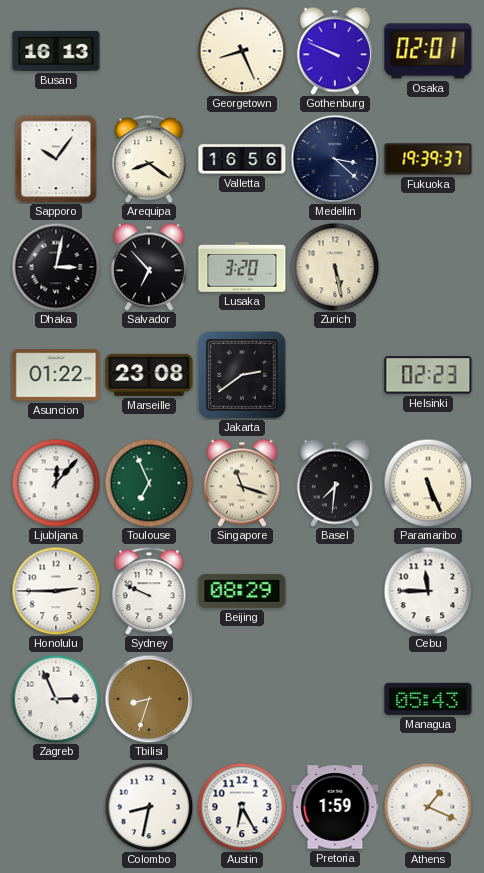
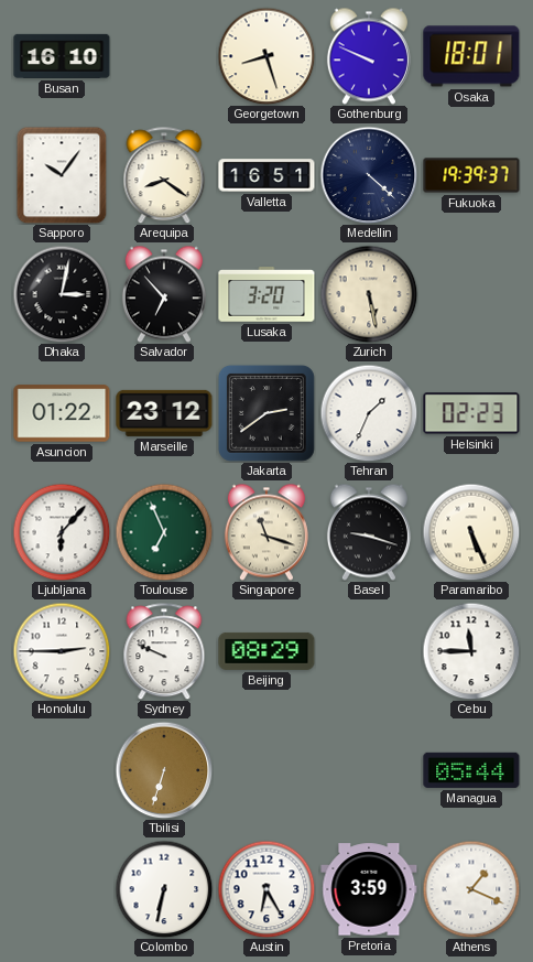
Busan: 16:13 -> 16:10
Georgetown: 8:26 -> 8:27
Osaka: 02:01 -> 18:01
Valletta: 16:56 -> 16:51
Medellin: 3:22 -> 4:22
Marseille: 23:08 -> 23:12
Tehran: none -> 1:34
Ljubljana: 12:07 -> 6:07
Basel: 7:31 -> 9:18
Zagreb: 2:56 -> none
Tbilisi: 8:33 -> 6:33
Managua: 05:43 -> 05:44
Colombo: 8:32 -> 6:32
Pretoria: 1:59 -> 3:59
